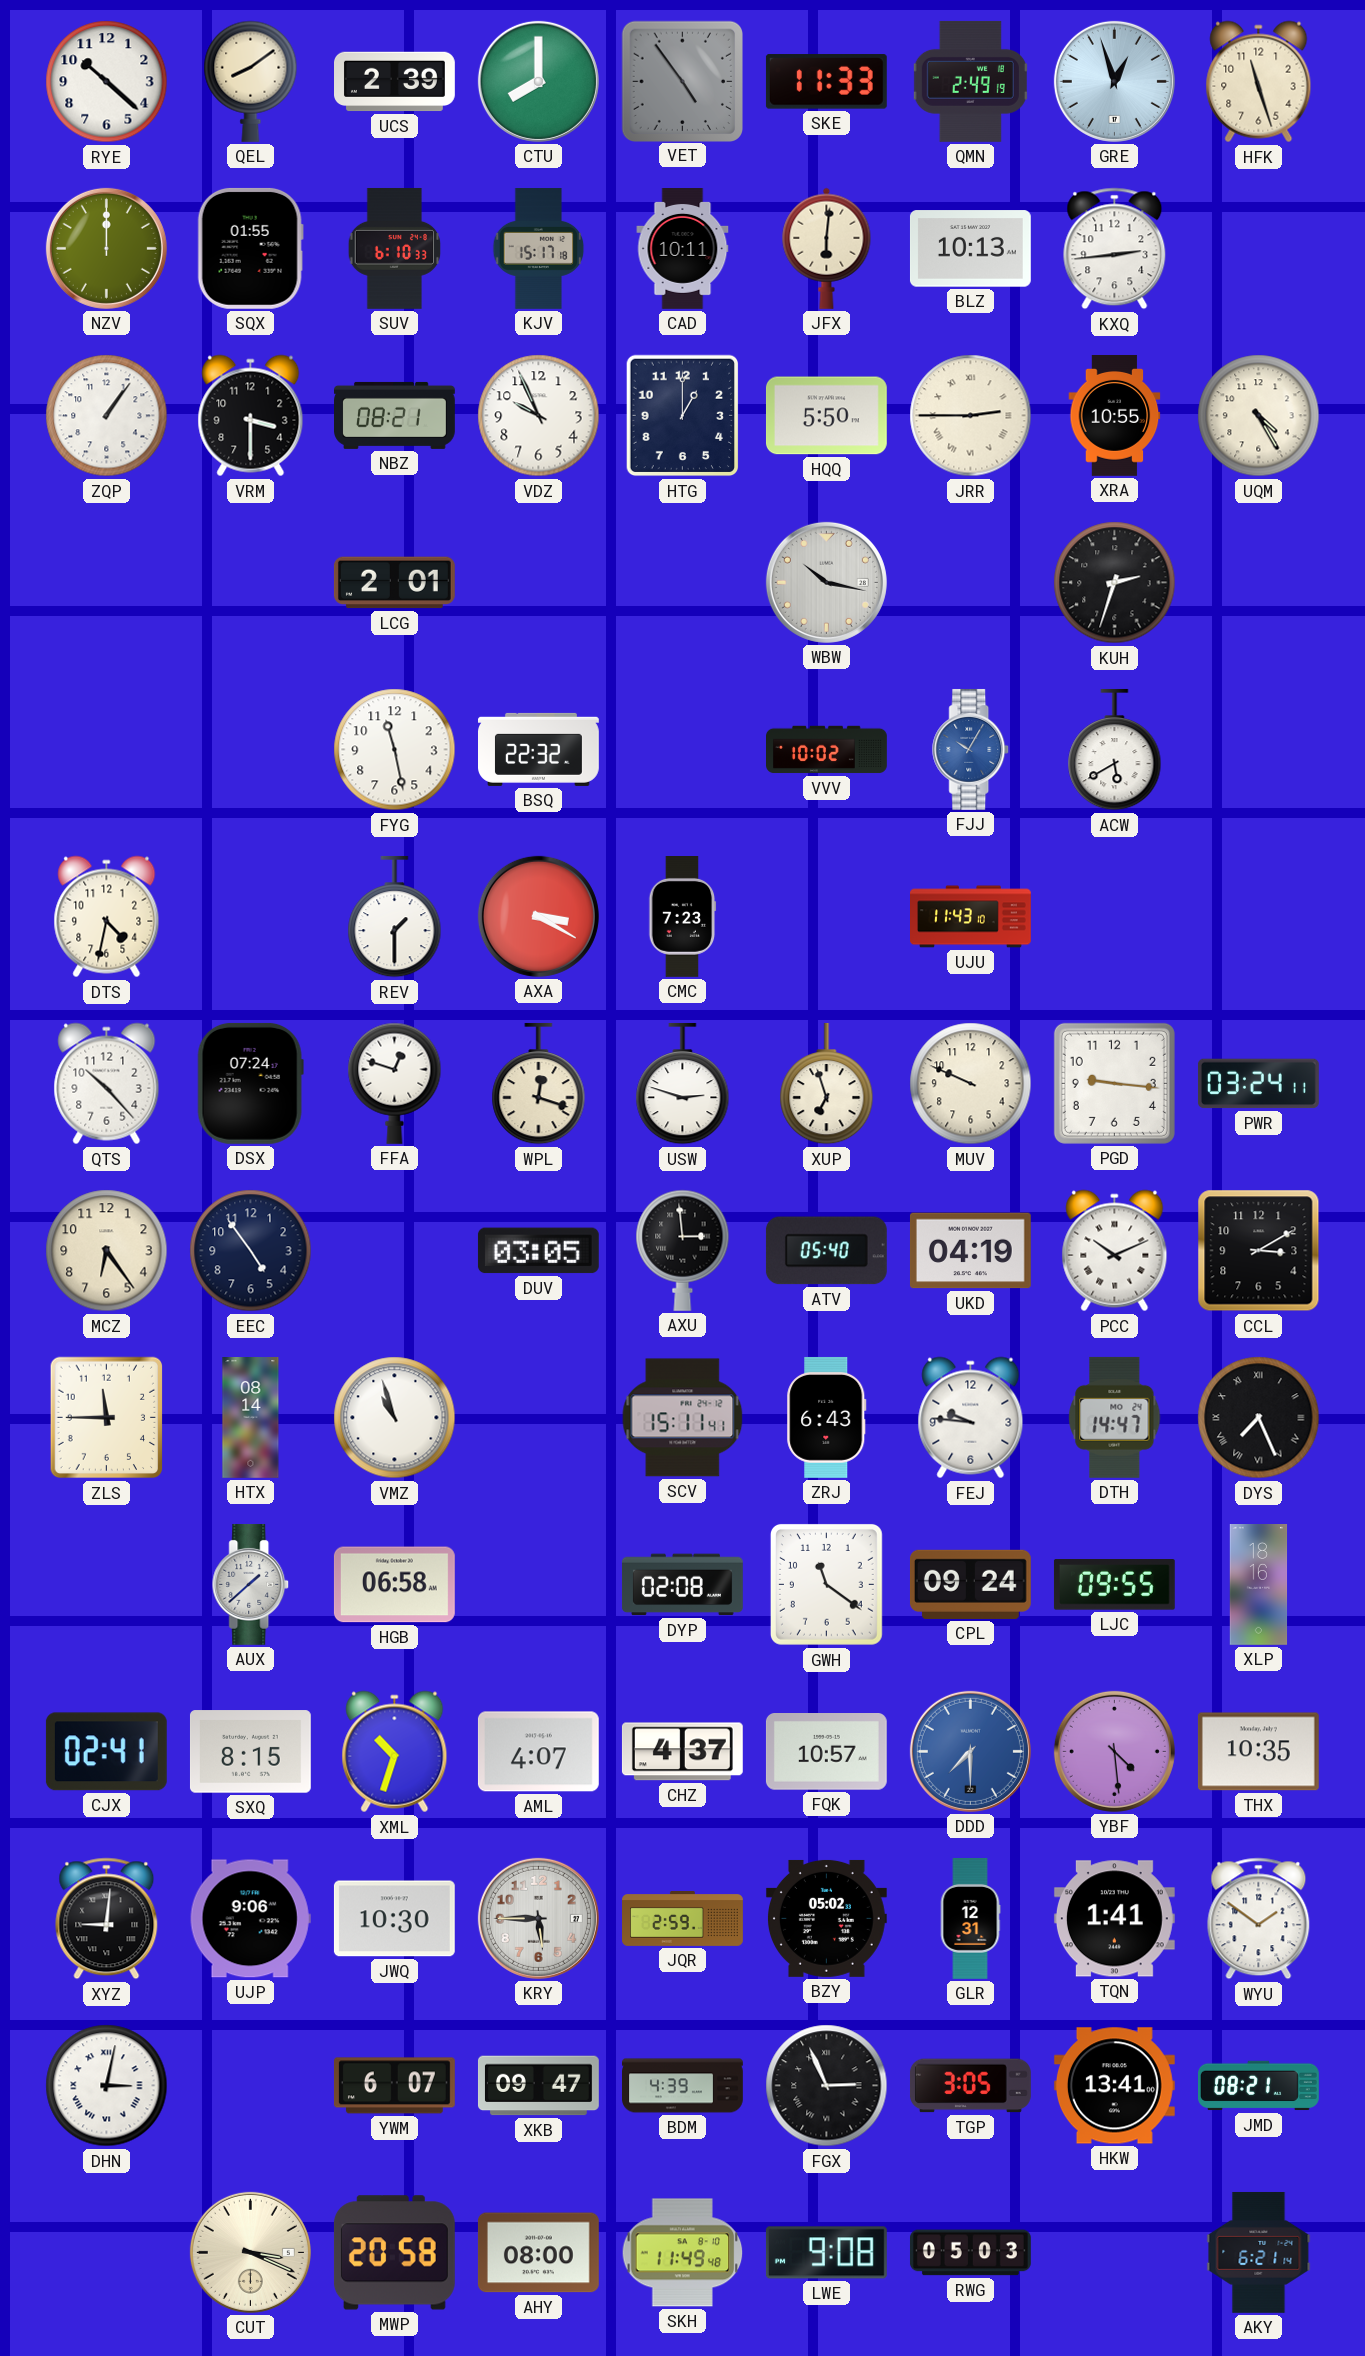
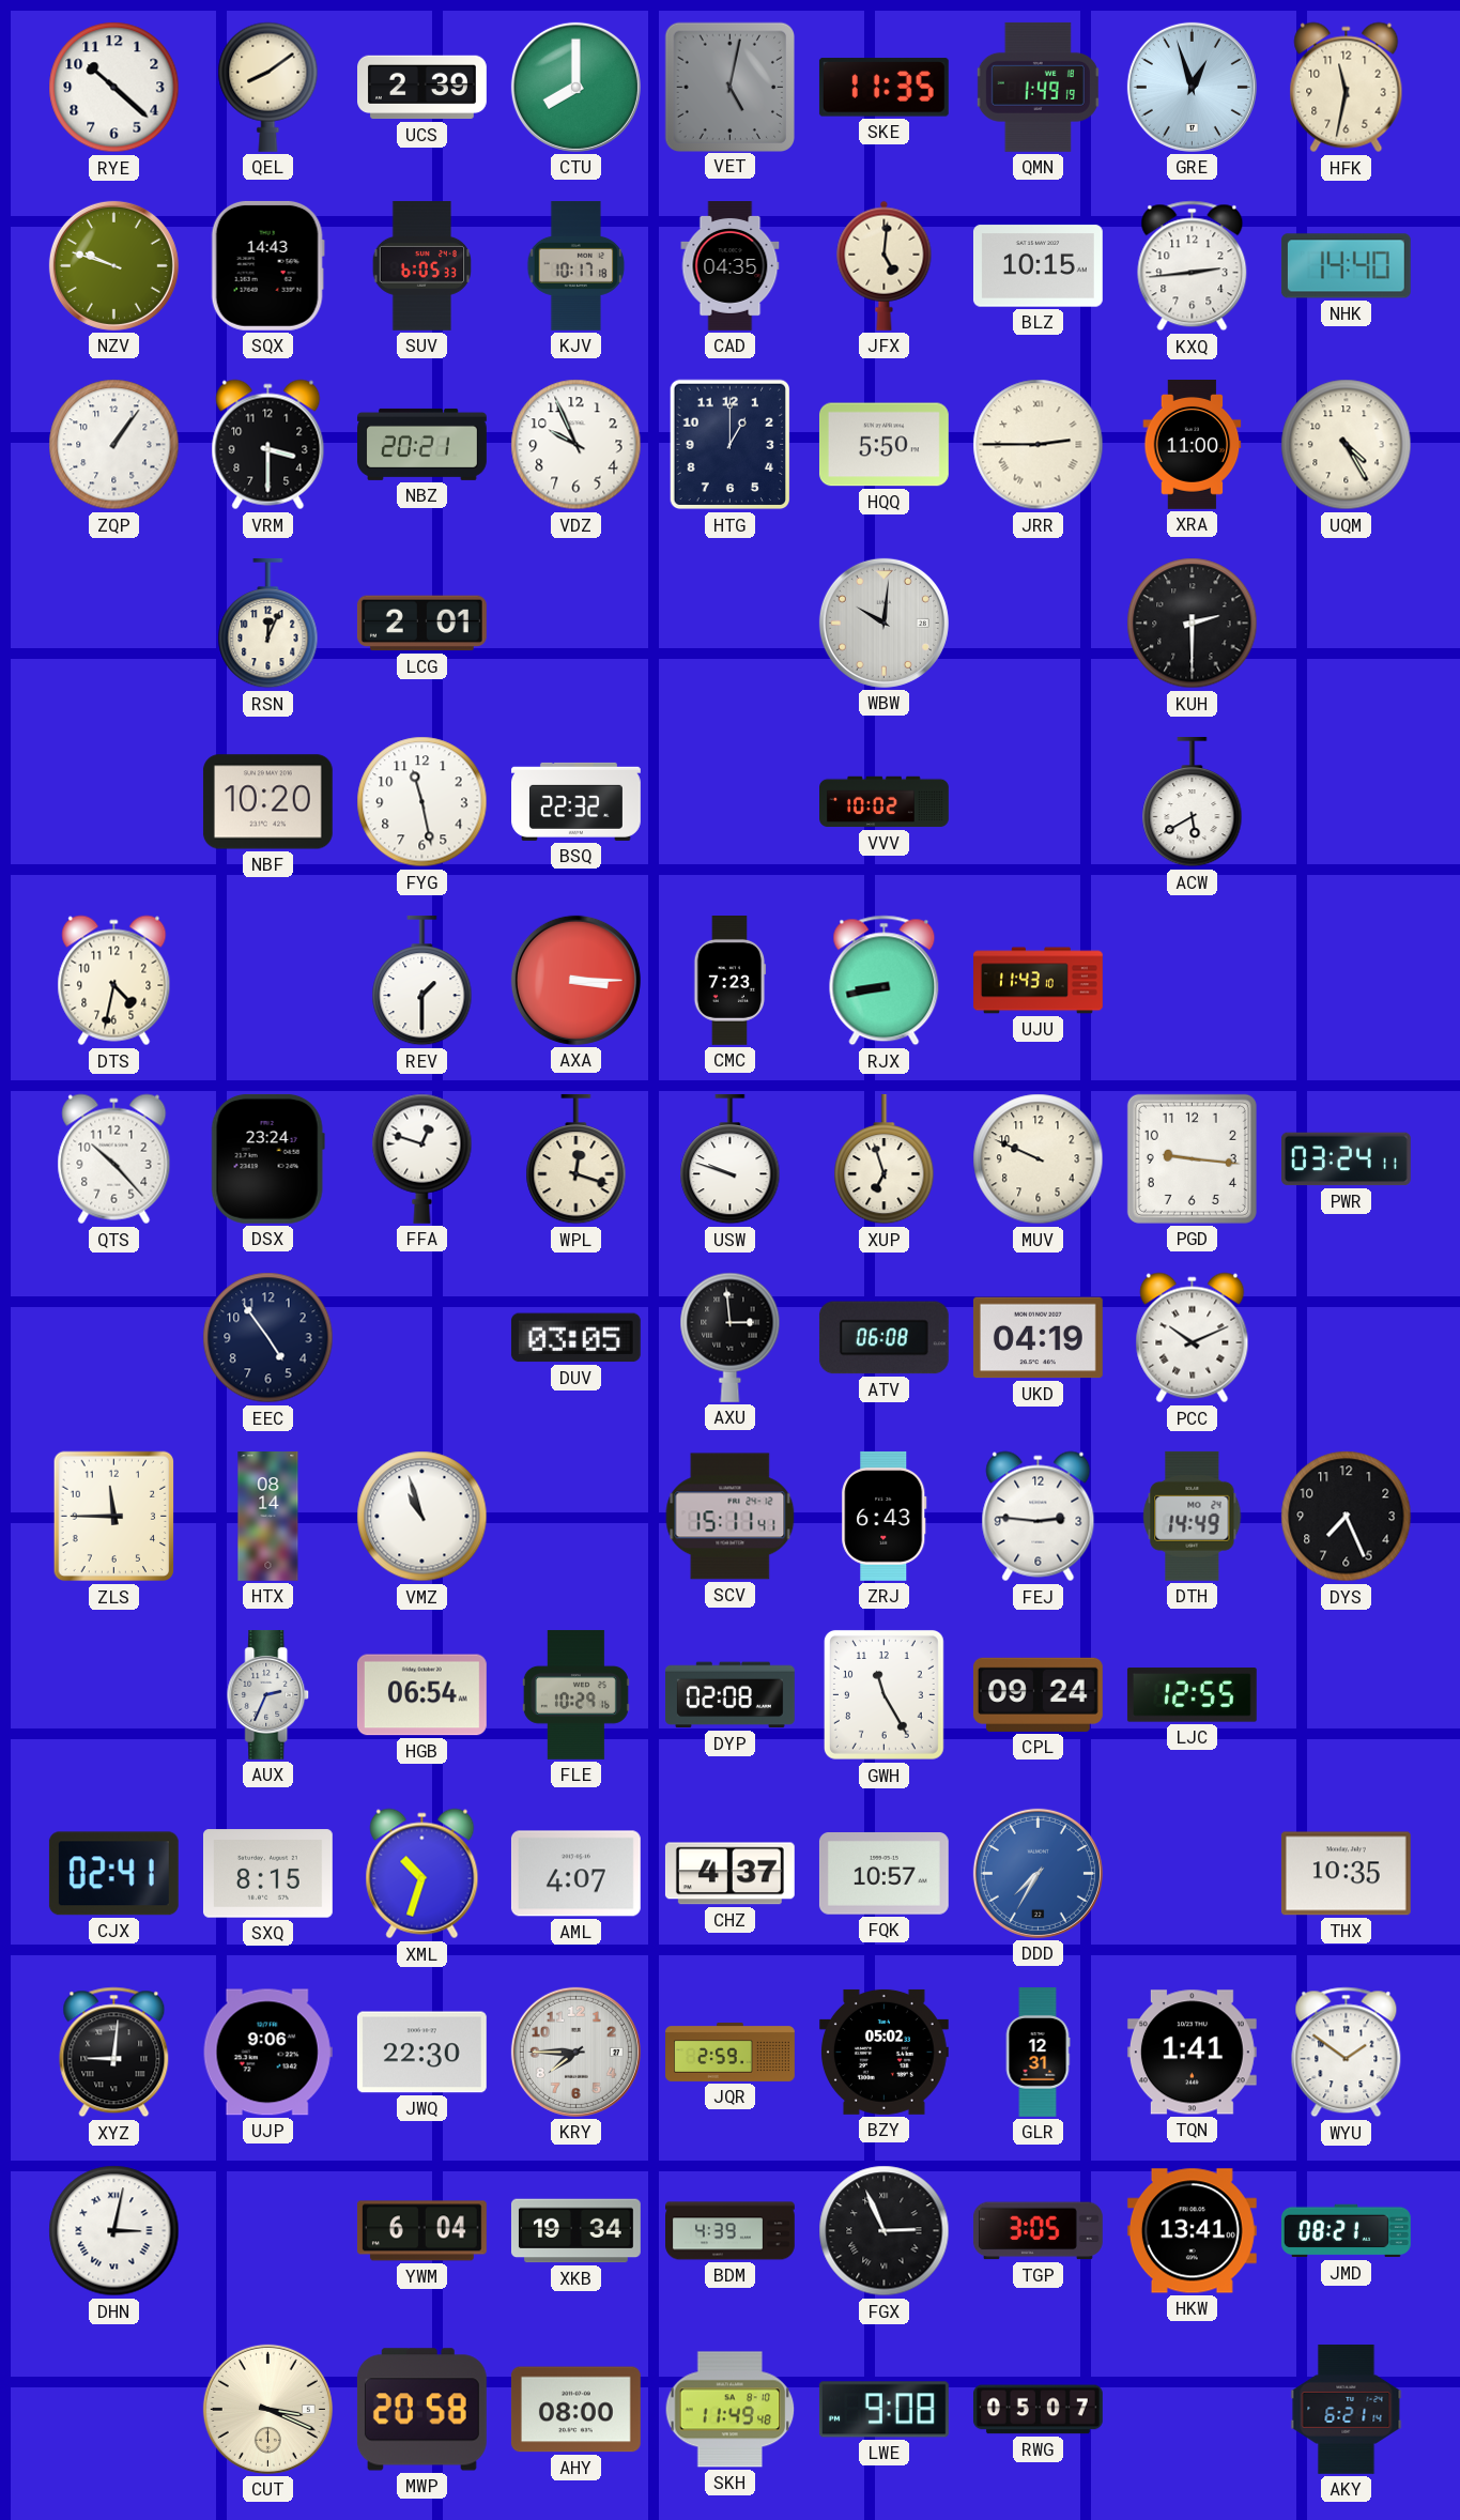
VET: 4:54 -> 5:02
SKE: 11:33 -> 11:35
QMN: 2:49 -> 1:49
HFK: 11:27 -> 11:32
NZV: 12:00 -> 9:48
SQX: 01:55 -> 14:43
SUV: 6:10 -> 6:05
KJV: 15:17 -> 10:17
CAD: 10:11 -> 04:35
JFX: 6:01 -> 5:01
BLZ: 10:13 -> 10:15
NHK: none -> 14:40
NBZ: 08:21 -> 20:21
XRA: 10:55 -> 11:00
RSN: none -> 12:04
WBW: 10:17 -> 10:01
KUH: 2:33 -> 2:30
NBF: none -> 10:20
FJJ: 10:05 -> none
AXA: 3:20 -> 3:15
RJX: none -> 8:43
DSX: 07:24 -> 23:24
USW: 2:48 -> 9:48
MCZ: 6:24 -> none
ATV: 05:40 -> 06:08
CCL: 3:10 -> none
FEJ: 9:46 -> 2:46
DTH: 14:47 -> 14:49
DYS numerals: Roman -> Arabic
AUX: 1:38 -> 2:34
HGB: 06:58 -> 06:54
FLE: none -> 10:29
GWH: 11:21 -> 11:25
LJC: 09:55 -> 12:55
XLP: 18:16 -> none
DDD: 7:30 -> 7:35
YBF: 4:29 -> none
JWQ: 10:30 -> 22:30
KRY: 5:45 -> 7:45
YWM: 6:07 -> 6:04
XKB: 09:47 -> 19:34
RWG: 05:03 -> 05:07
